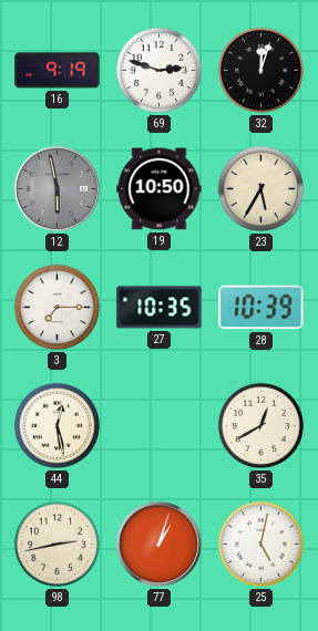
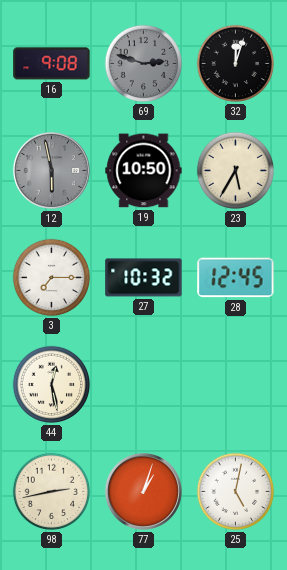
16: 9:19 -> 9:08
69 dial: white -> grey
27: 10:35 -> 10:32
28: 10:39 -> 12:45
35: 12:40 -> none
